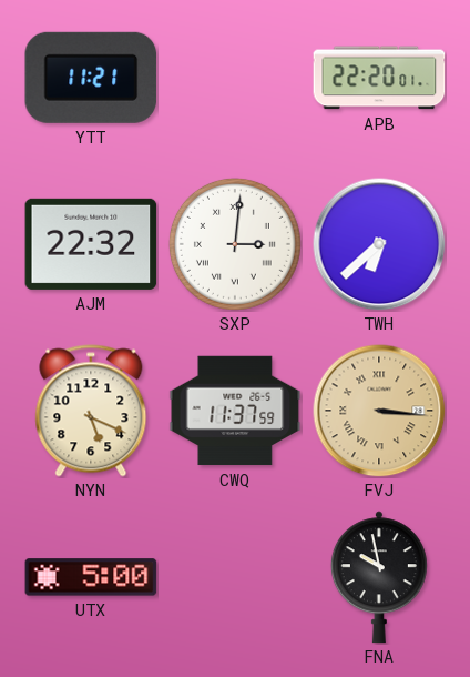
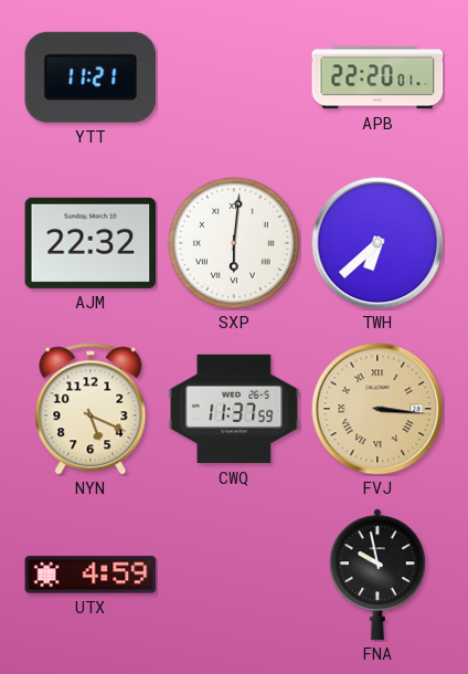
SXP: 3:01 -> 6:01
UTX: 5:00 -> 4:59
